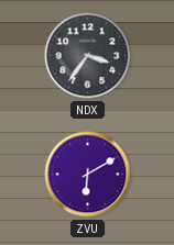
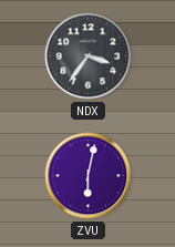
ZVU: 6:10 -> 6:02
